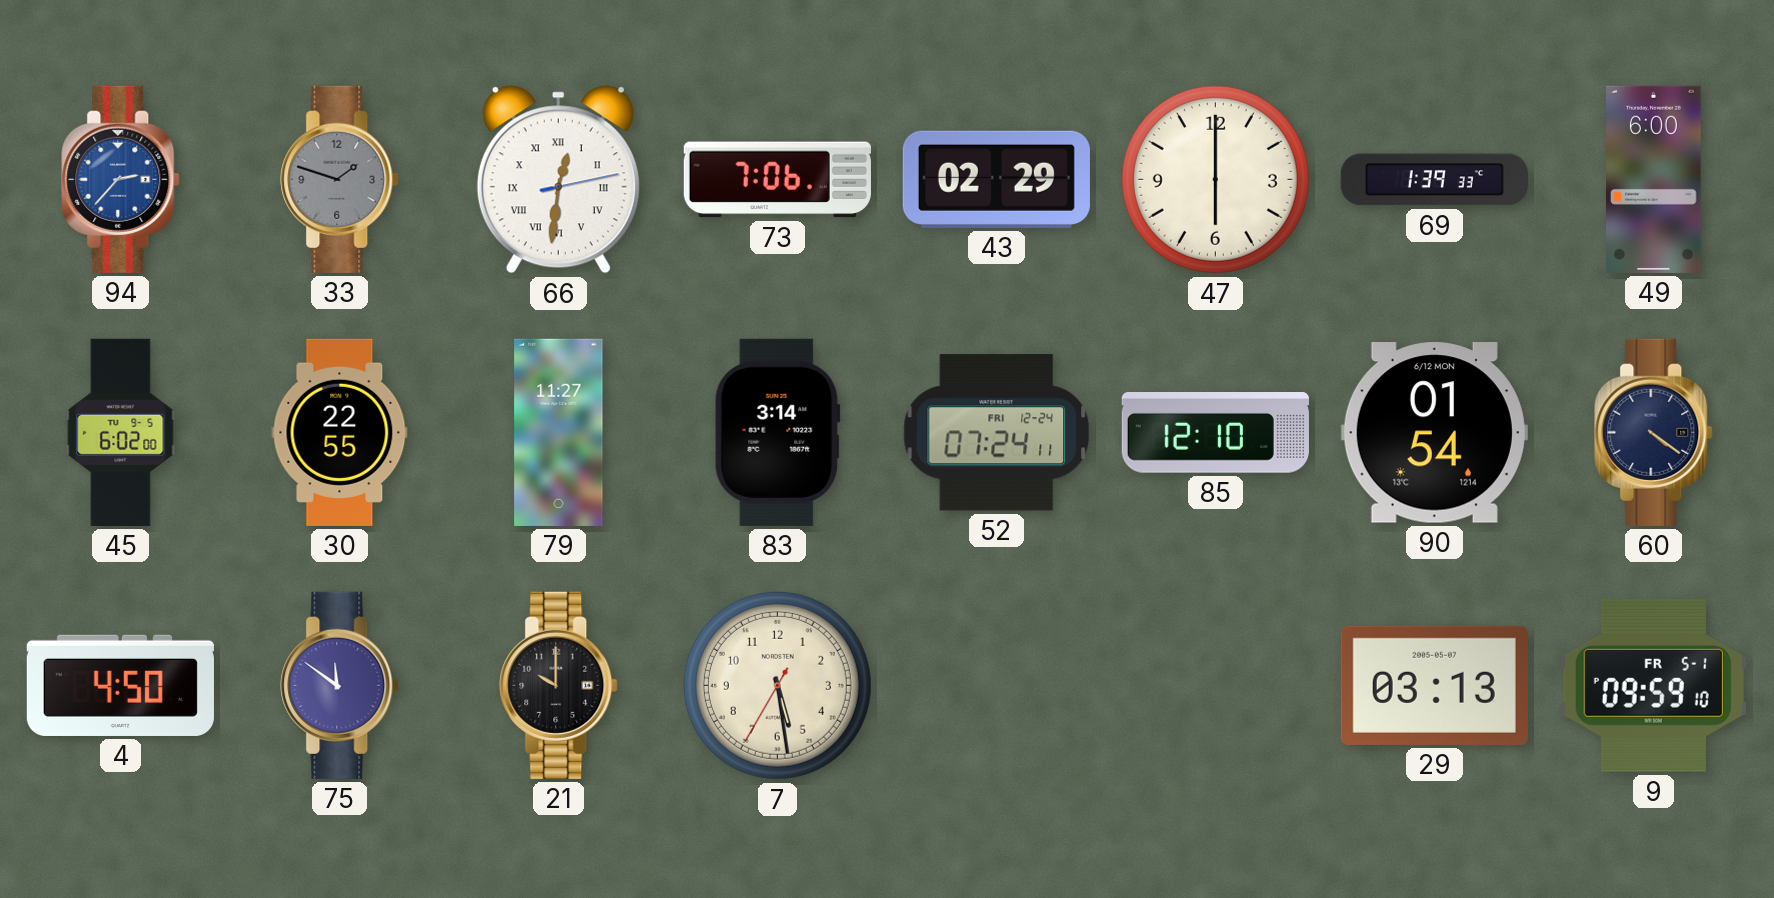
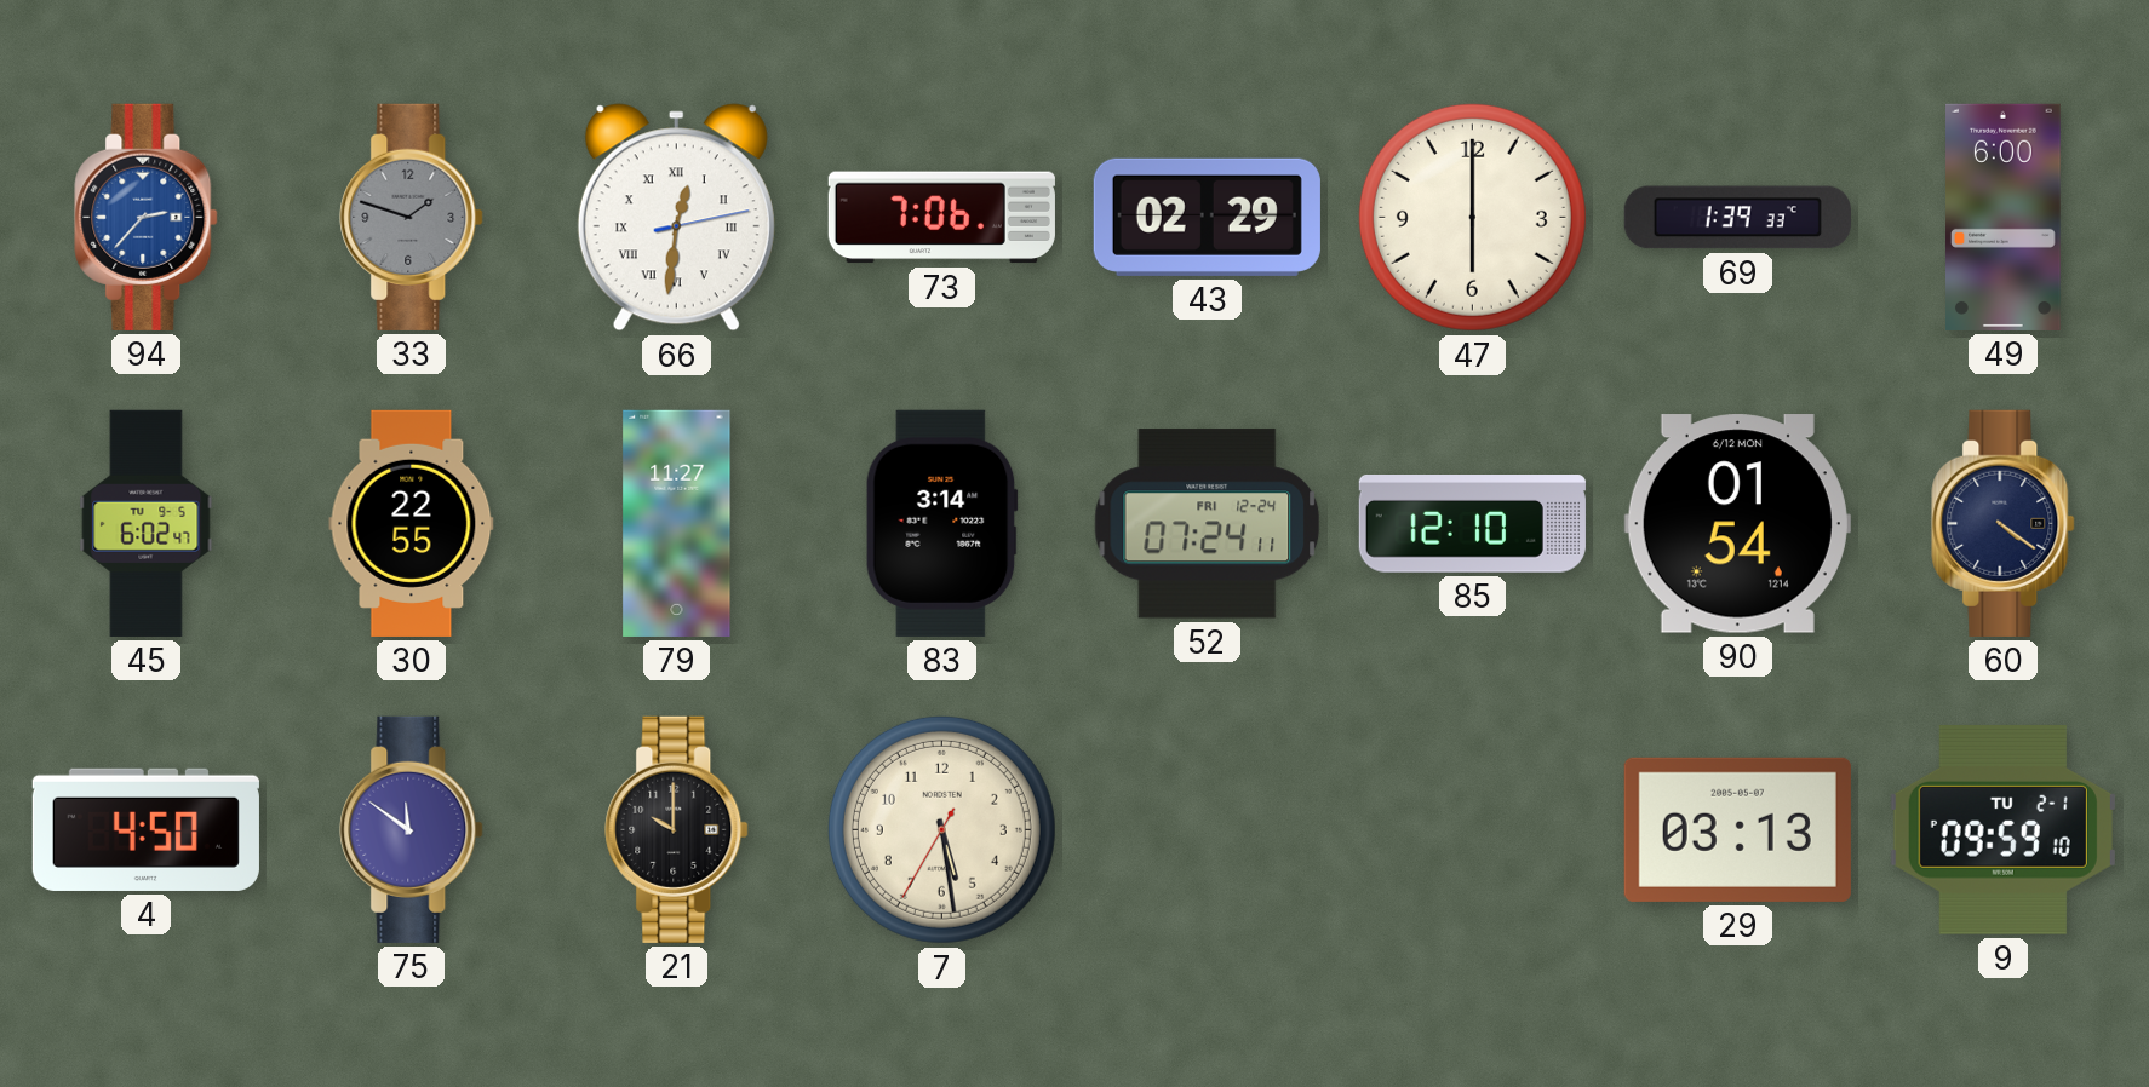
45: 6:02:00 -> 6:02:47
9 date: FR 5-1 -> TU 2-1
